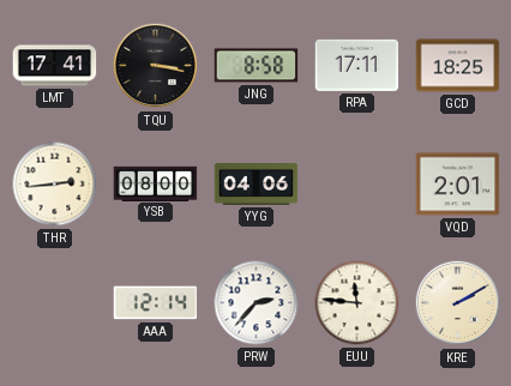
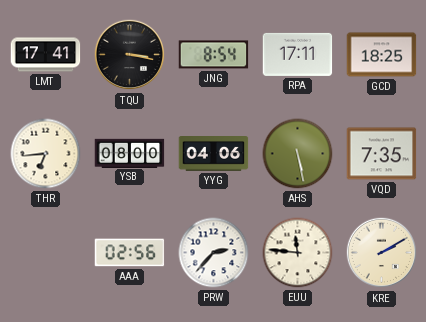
JNG: 8:58 -> 8:54
THR: 2:44 -> 6:44
AHS: none -> 5:28
VQD: 2:01 -> 7:35
AAA: 12:14 -> 02:56
